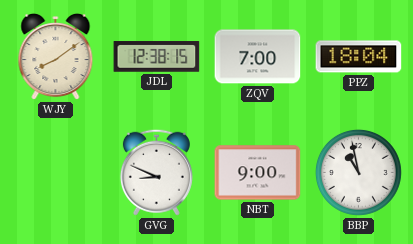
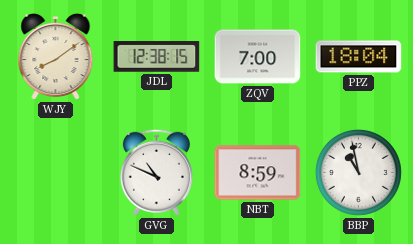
GVG: 8:49 -> 10:49
NBT: 9:00 -> 8:59
